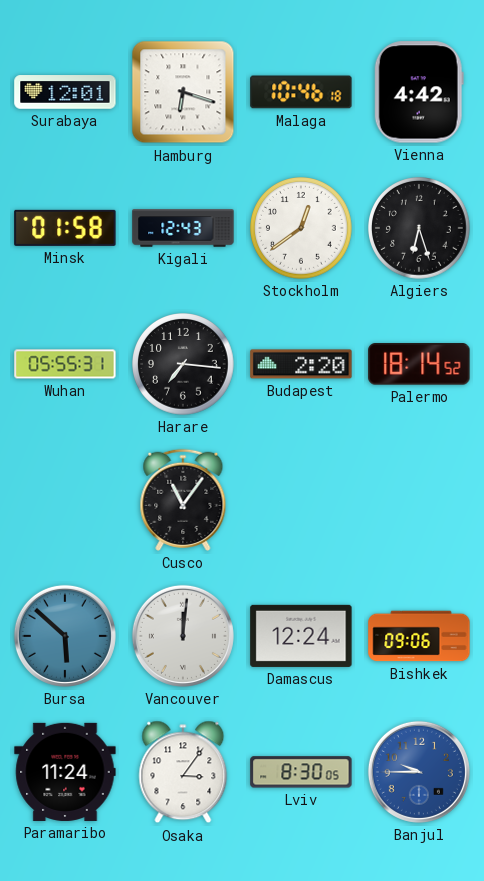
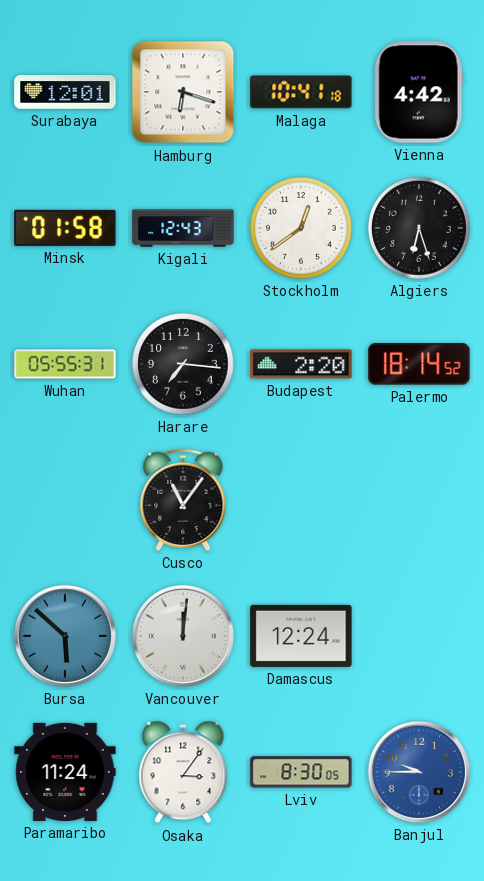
Malaga: 10:46 -> 10:41
Bishkek: 09:06 -> none
